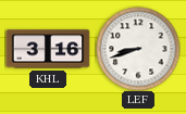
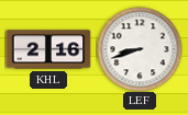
KHL: 3:16 -> 2:16
